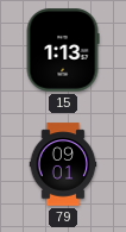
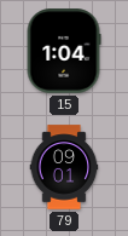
15: 1:13 -> 1:04
